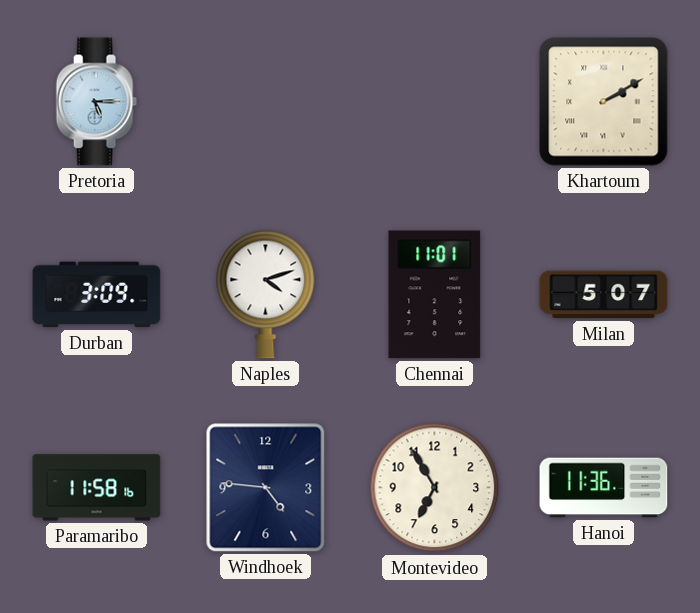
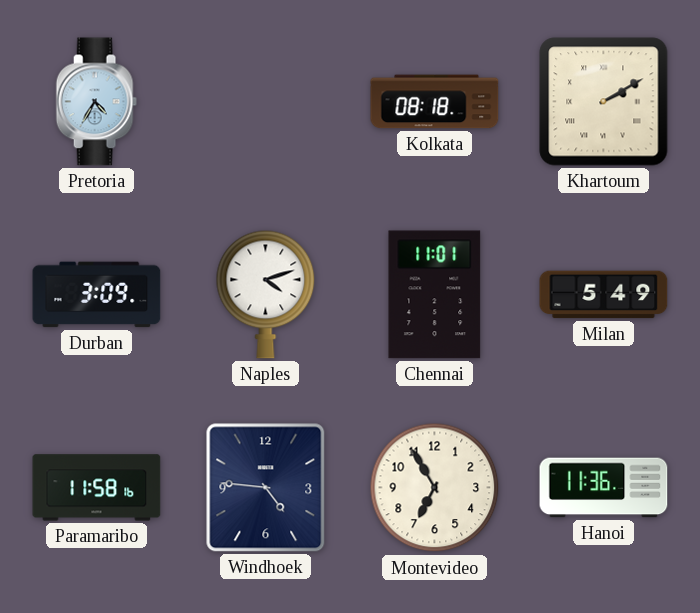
Pretoria: 5:15 -> 4:35
Kolkata: none -> 08:18
Milan: 5:07 -> 5:49
